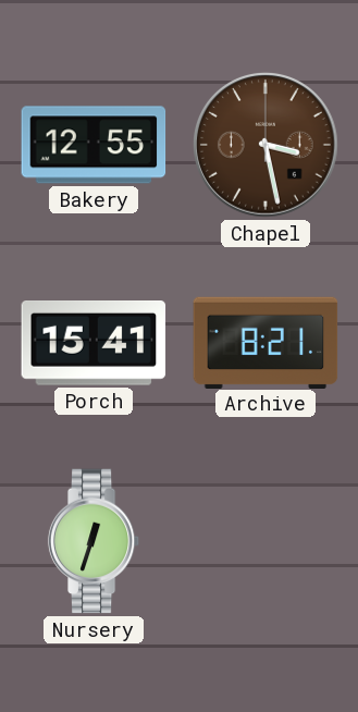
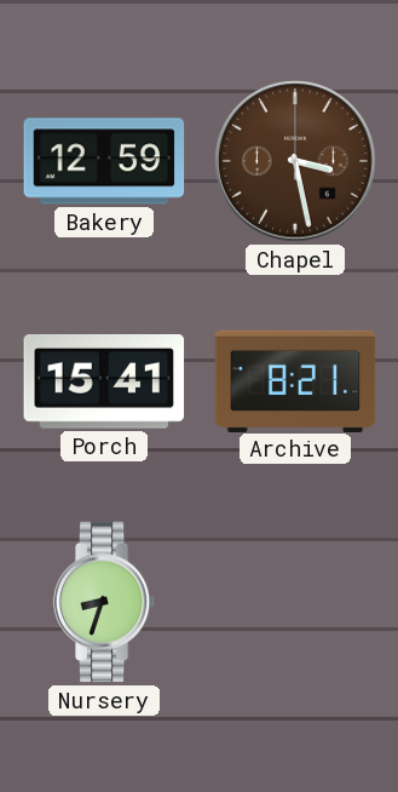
Bakery: 12:55 -> 12:59
Nursery: 12:33 -> 8:33
